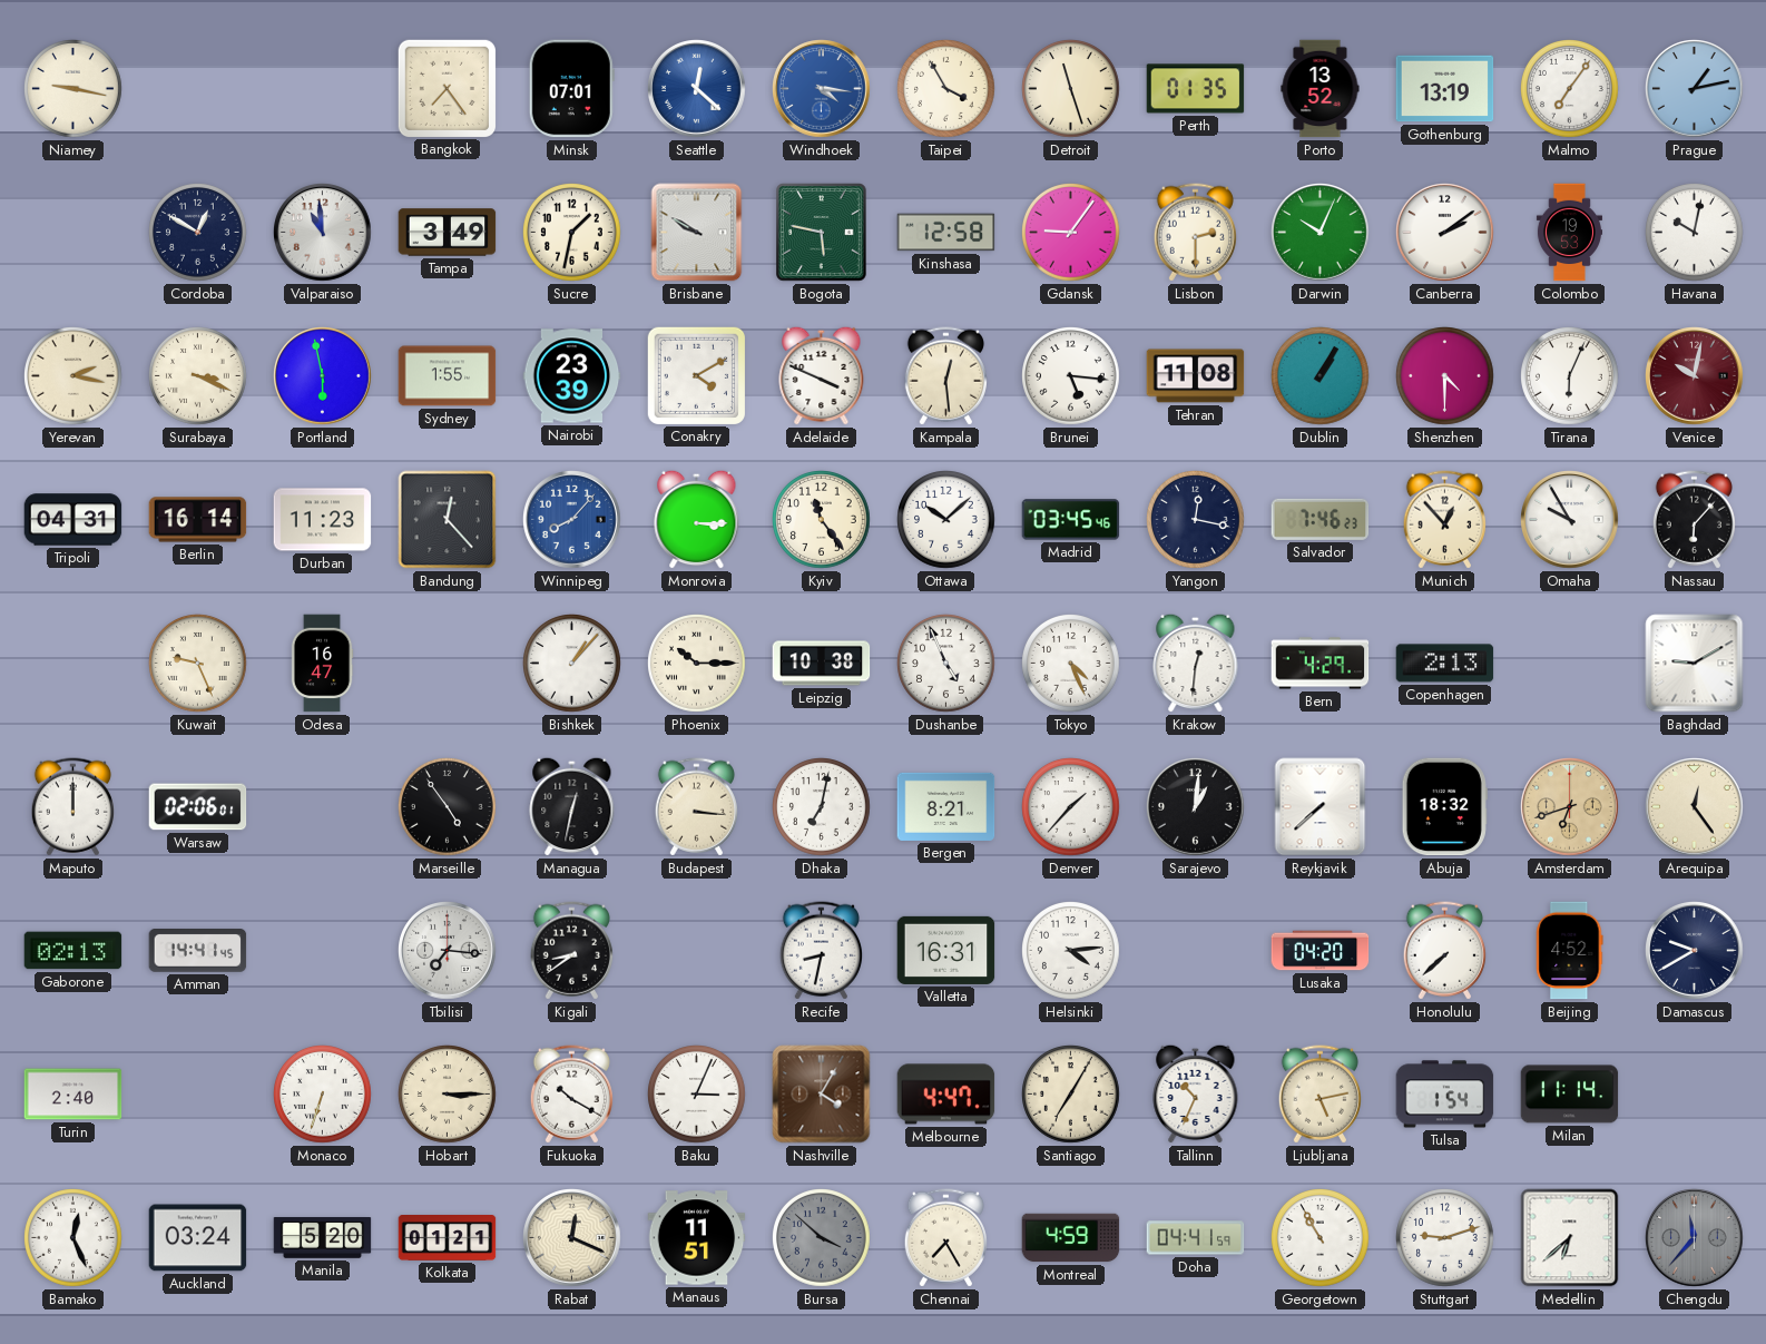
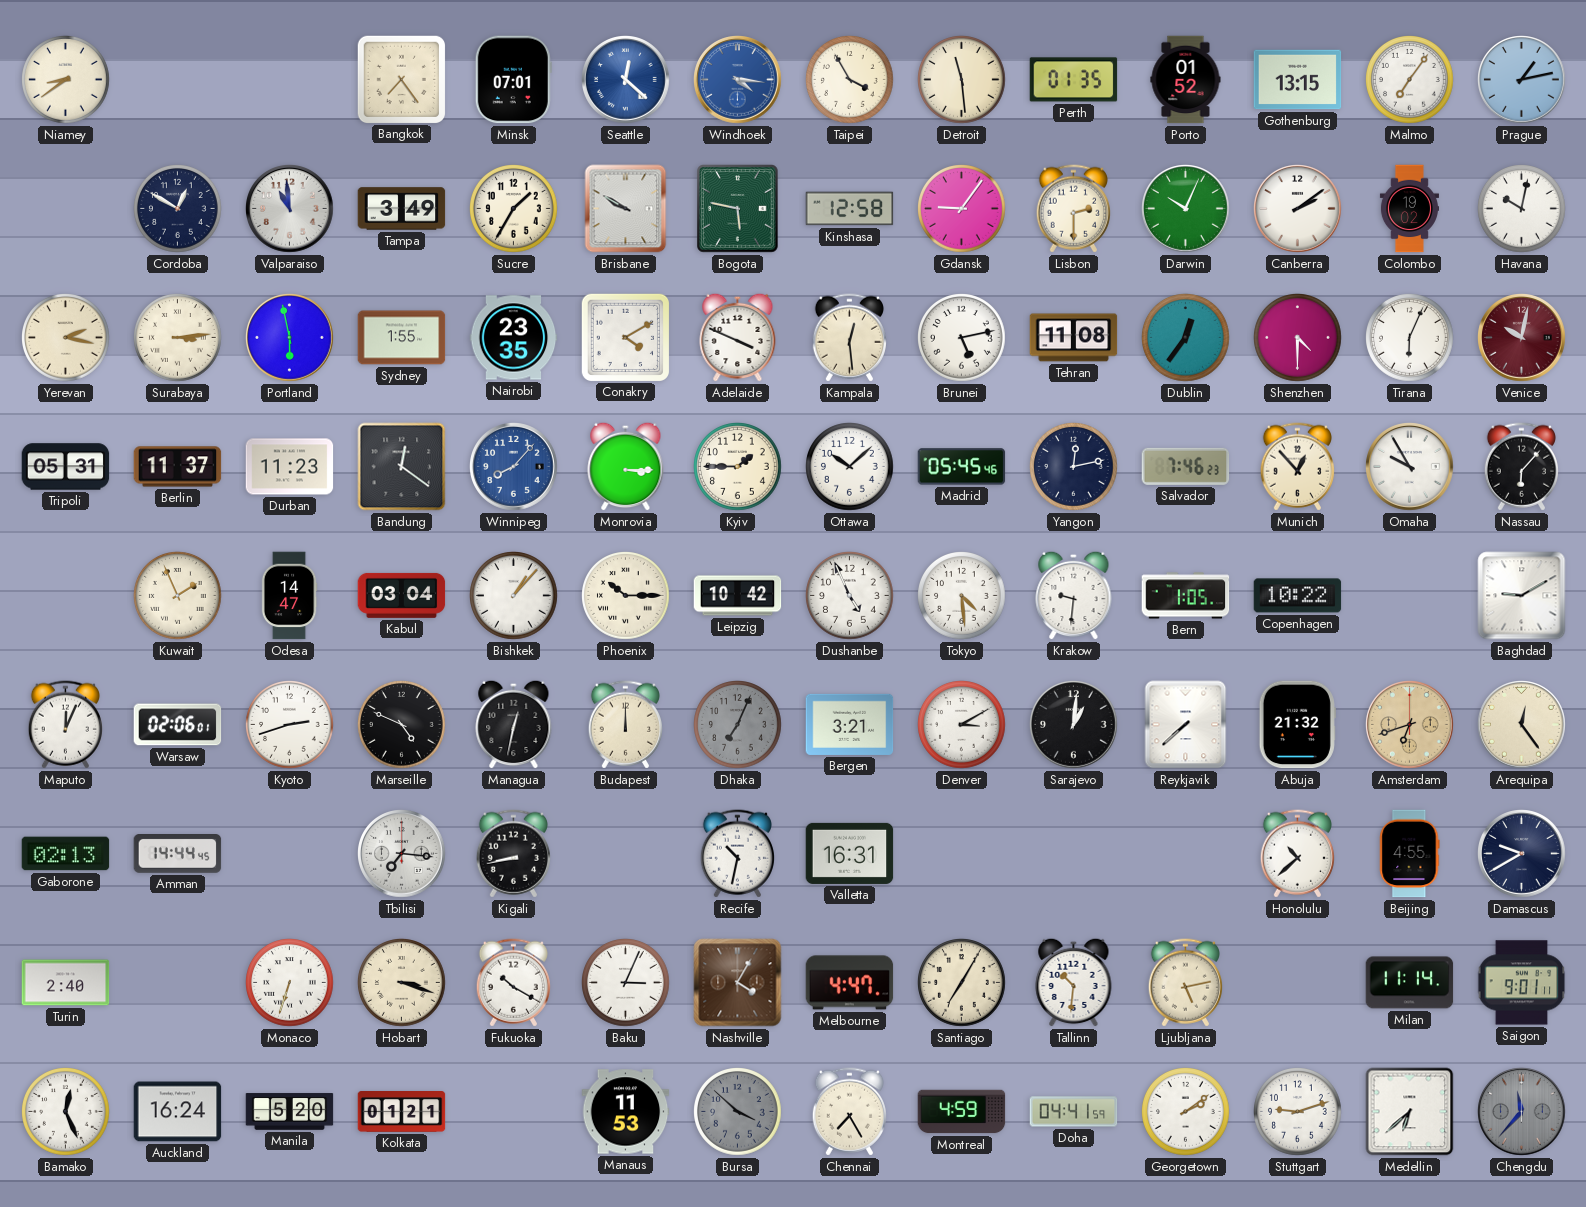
Niamey: 9:17 -> 8:39
Detroit: 11:27 -> 11:29
Porto: 13:52 -> 01:52
Gothenburg: 13:19 -> 13:15
Sucre: 1:32 -> 1:35
Colombo: 19:53 -> 19:02
Surabaya: 3:19 -> 3:14
Nairobi: 23:39 -> 23:35
Brunei: 5:16 -> 5:13
Dublin: 1:05 -> 12:36
Tripoli: 04:31 -> 05:31
Berlin: 16:14 -> 11:37
Bandung: 12:23 -> 12:21
Kyiv: 11:24 -> 1:45
Madrid: 03:45 -> 05:45
Yangon: 12:17 -> 12:13
Kuwait: 9:26 -> 1:56
Odesa: 16:47 -> 14:47
Kabul: none -> 03:04
Leipzig: 10:38 -> 10:42
Tokyo: 4:26 -> 4:29
Krakow: 12:31 -> 9:31
Bern: 4:29 -> 1:05
Copenhagen: 2:13 -> 10:22
Maputo: 12:00 -> 12:04
Kyoto: none -> 2:42
Marseille: 4:54 -> 4:49
Budapest: 3:16 -> 12:00
Dhaka: 7:02 -> 7:04
Dhaka dial: white -> grey
Bergen: 8:21 -> 3:21
Denver: 1:37 -> 3:10
Abuja: 18:32 -> 21:32
Amman: 14:41 -> 14:44
Kigali: 8:39 -> 8:43
Recife: 8:32 -> 10:32
Helsinki: 4:14 -> none
Lusaka: 04:20 -> none
Honolulu: 7:38 -> 10:38
Beijing: 4:52 -> 4:55
Hobart: 3:15 -> 3:18
Tallinn: 10:34 -> 10:31
Tulsa: 1:54 -> none
Saigon: none -> 9:01
Auckland: 03:24 -> 16:24
Rabat: 12:19 -> none
Manaus: 11:51 -> 11:53
Georgetown: 10:55 -> 2:09
